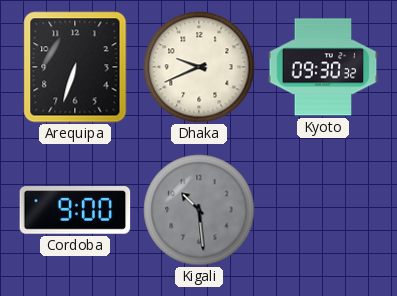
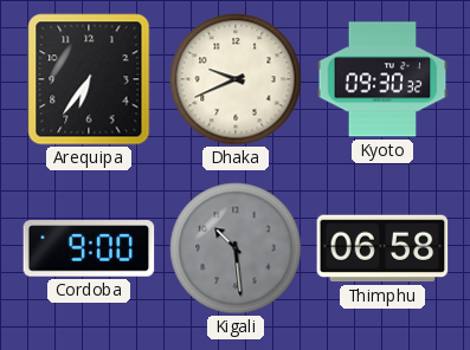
Arequipa: 6:33 -> 6:36
Thimphu: none -> 06:58
